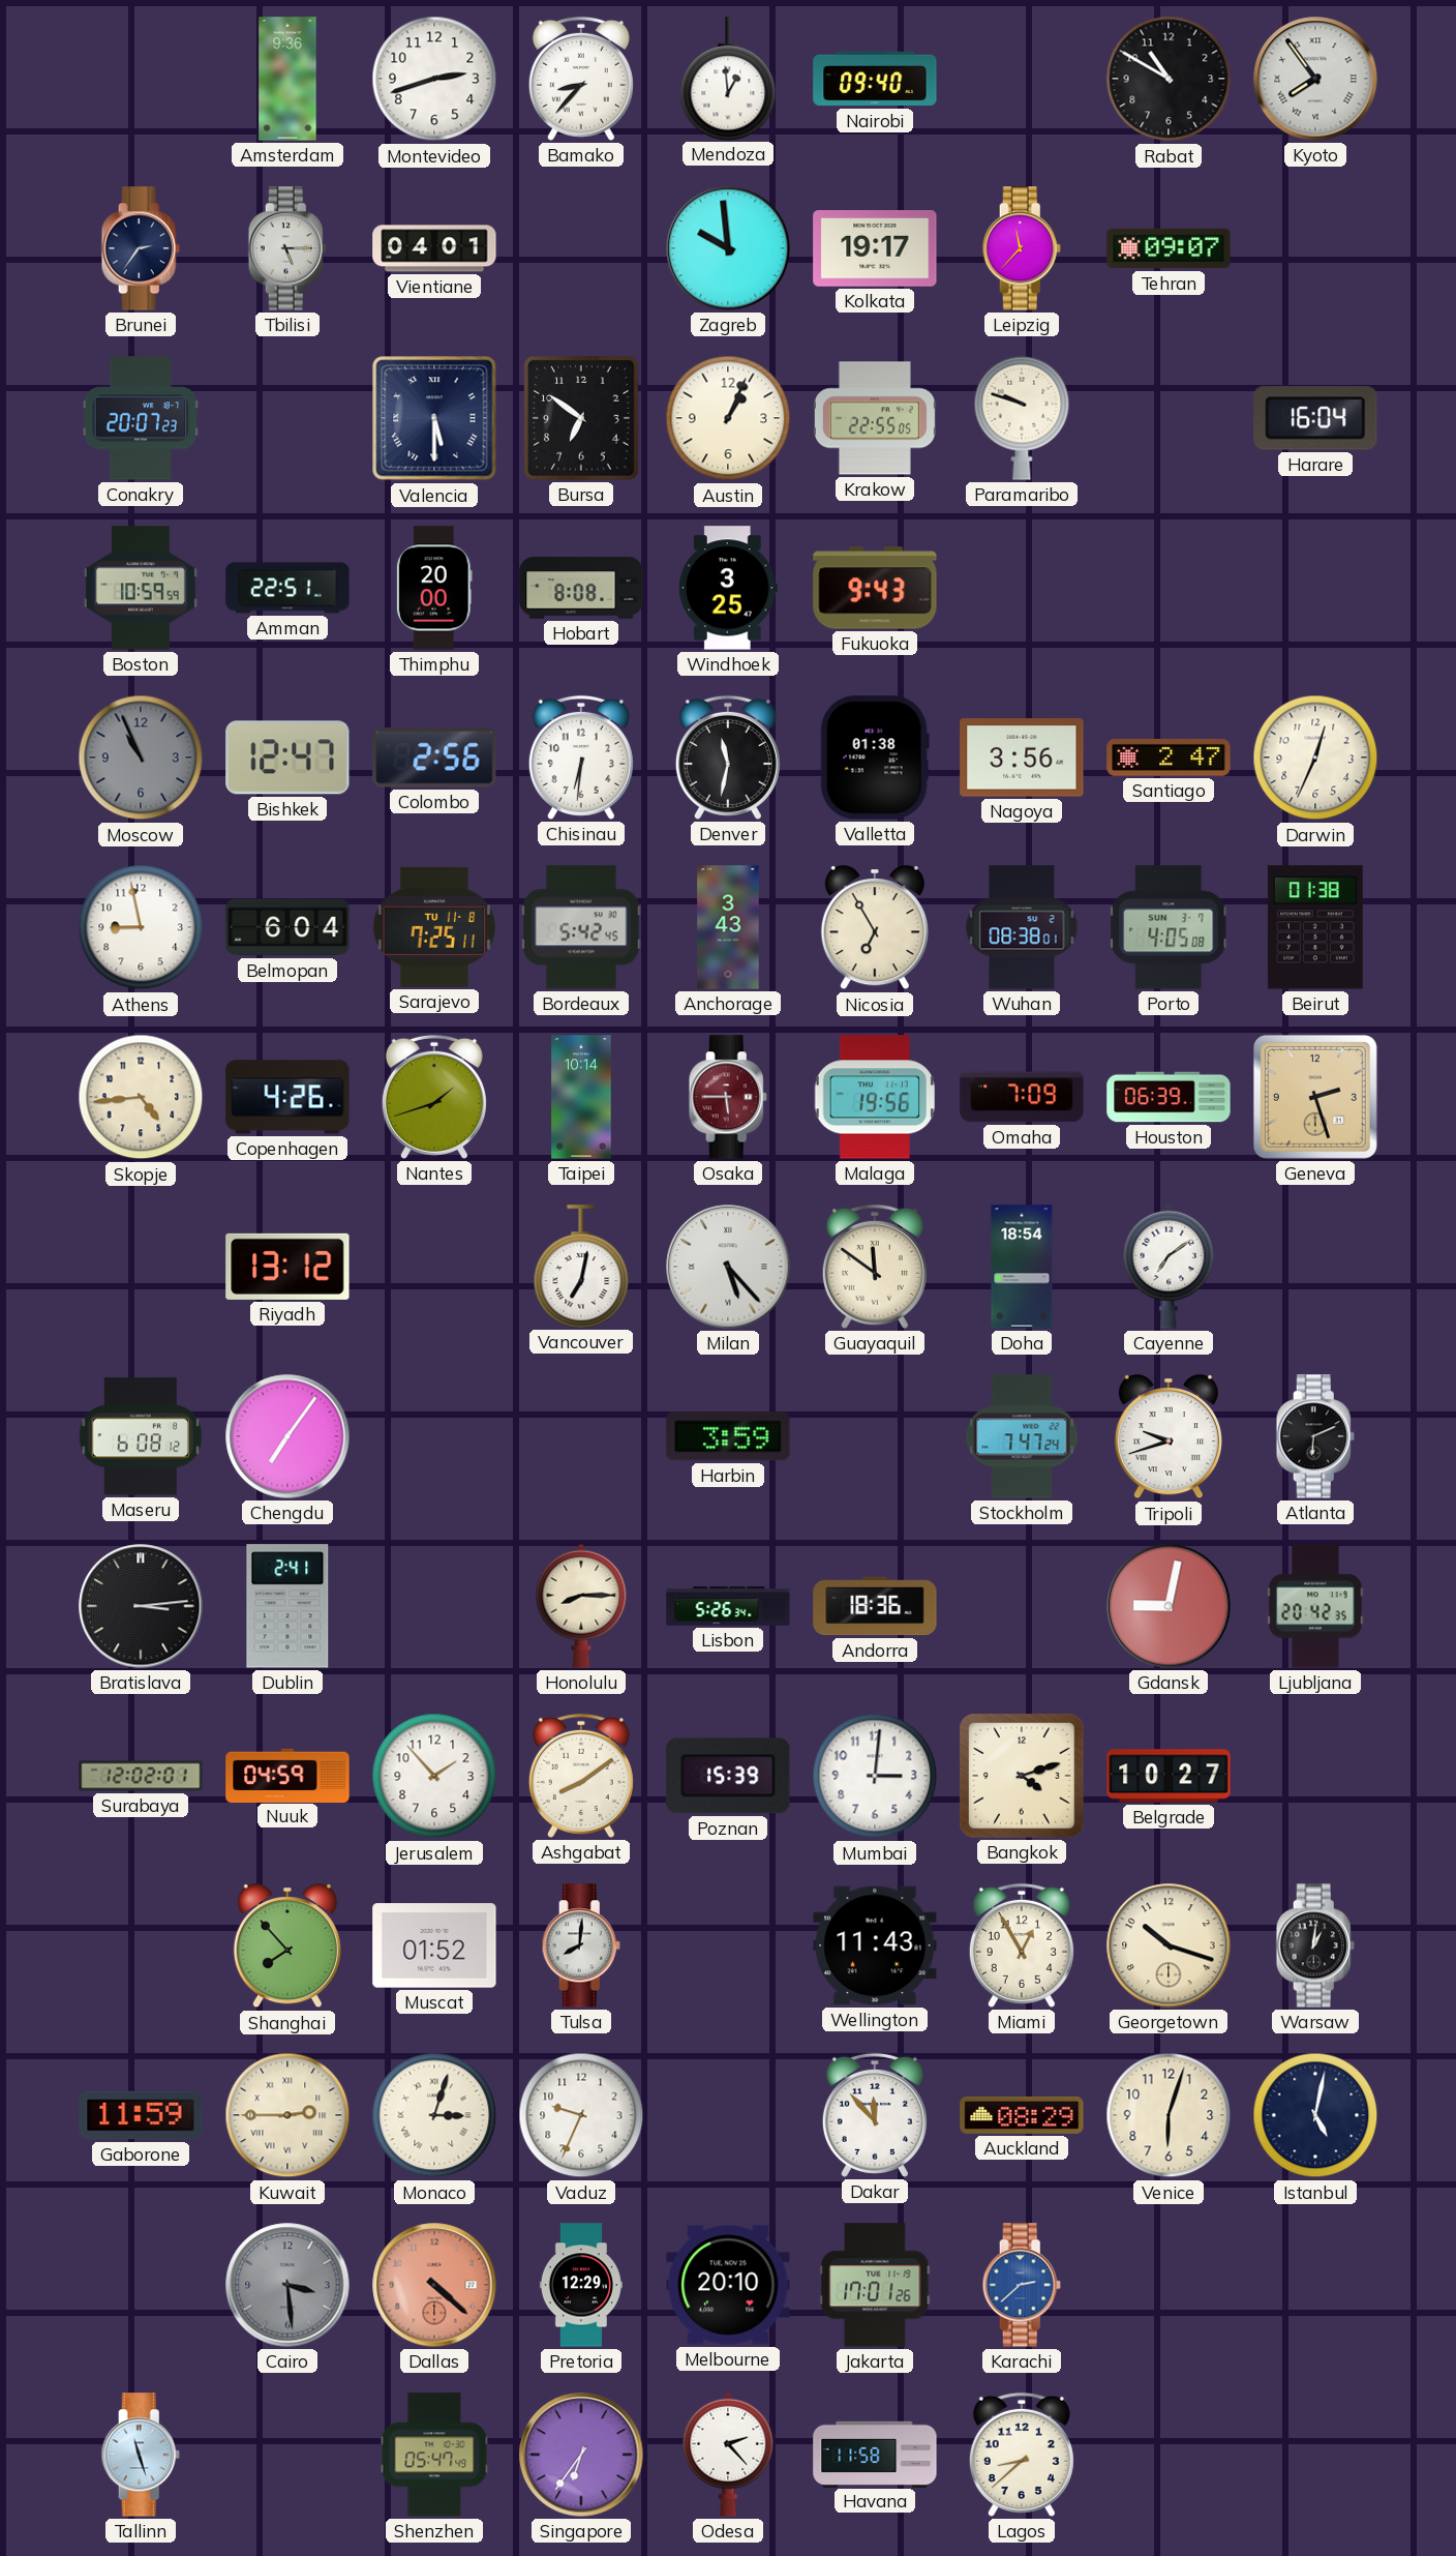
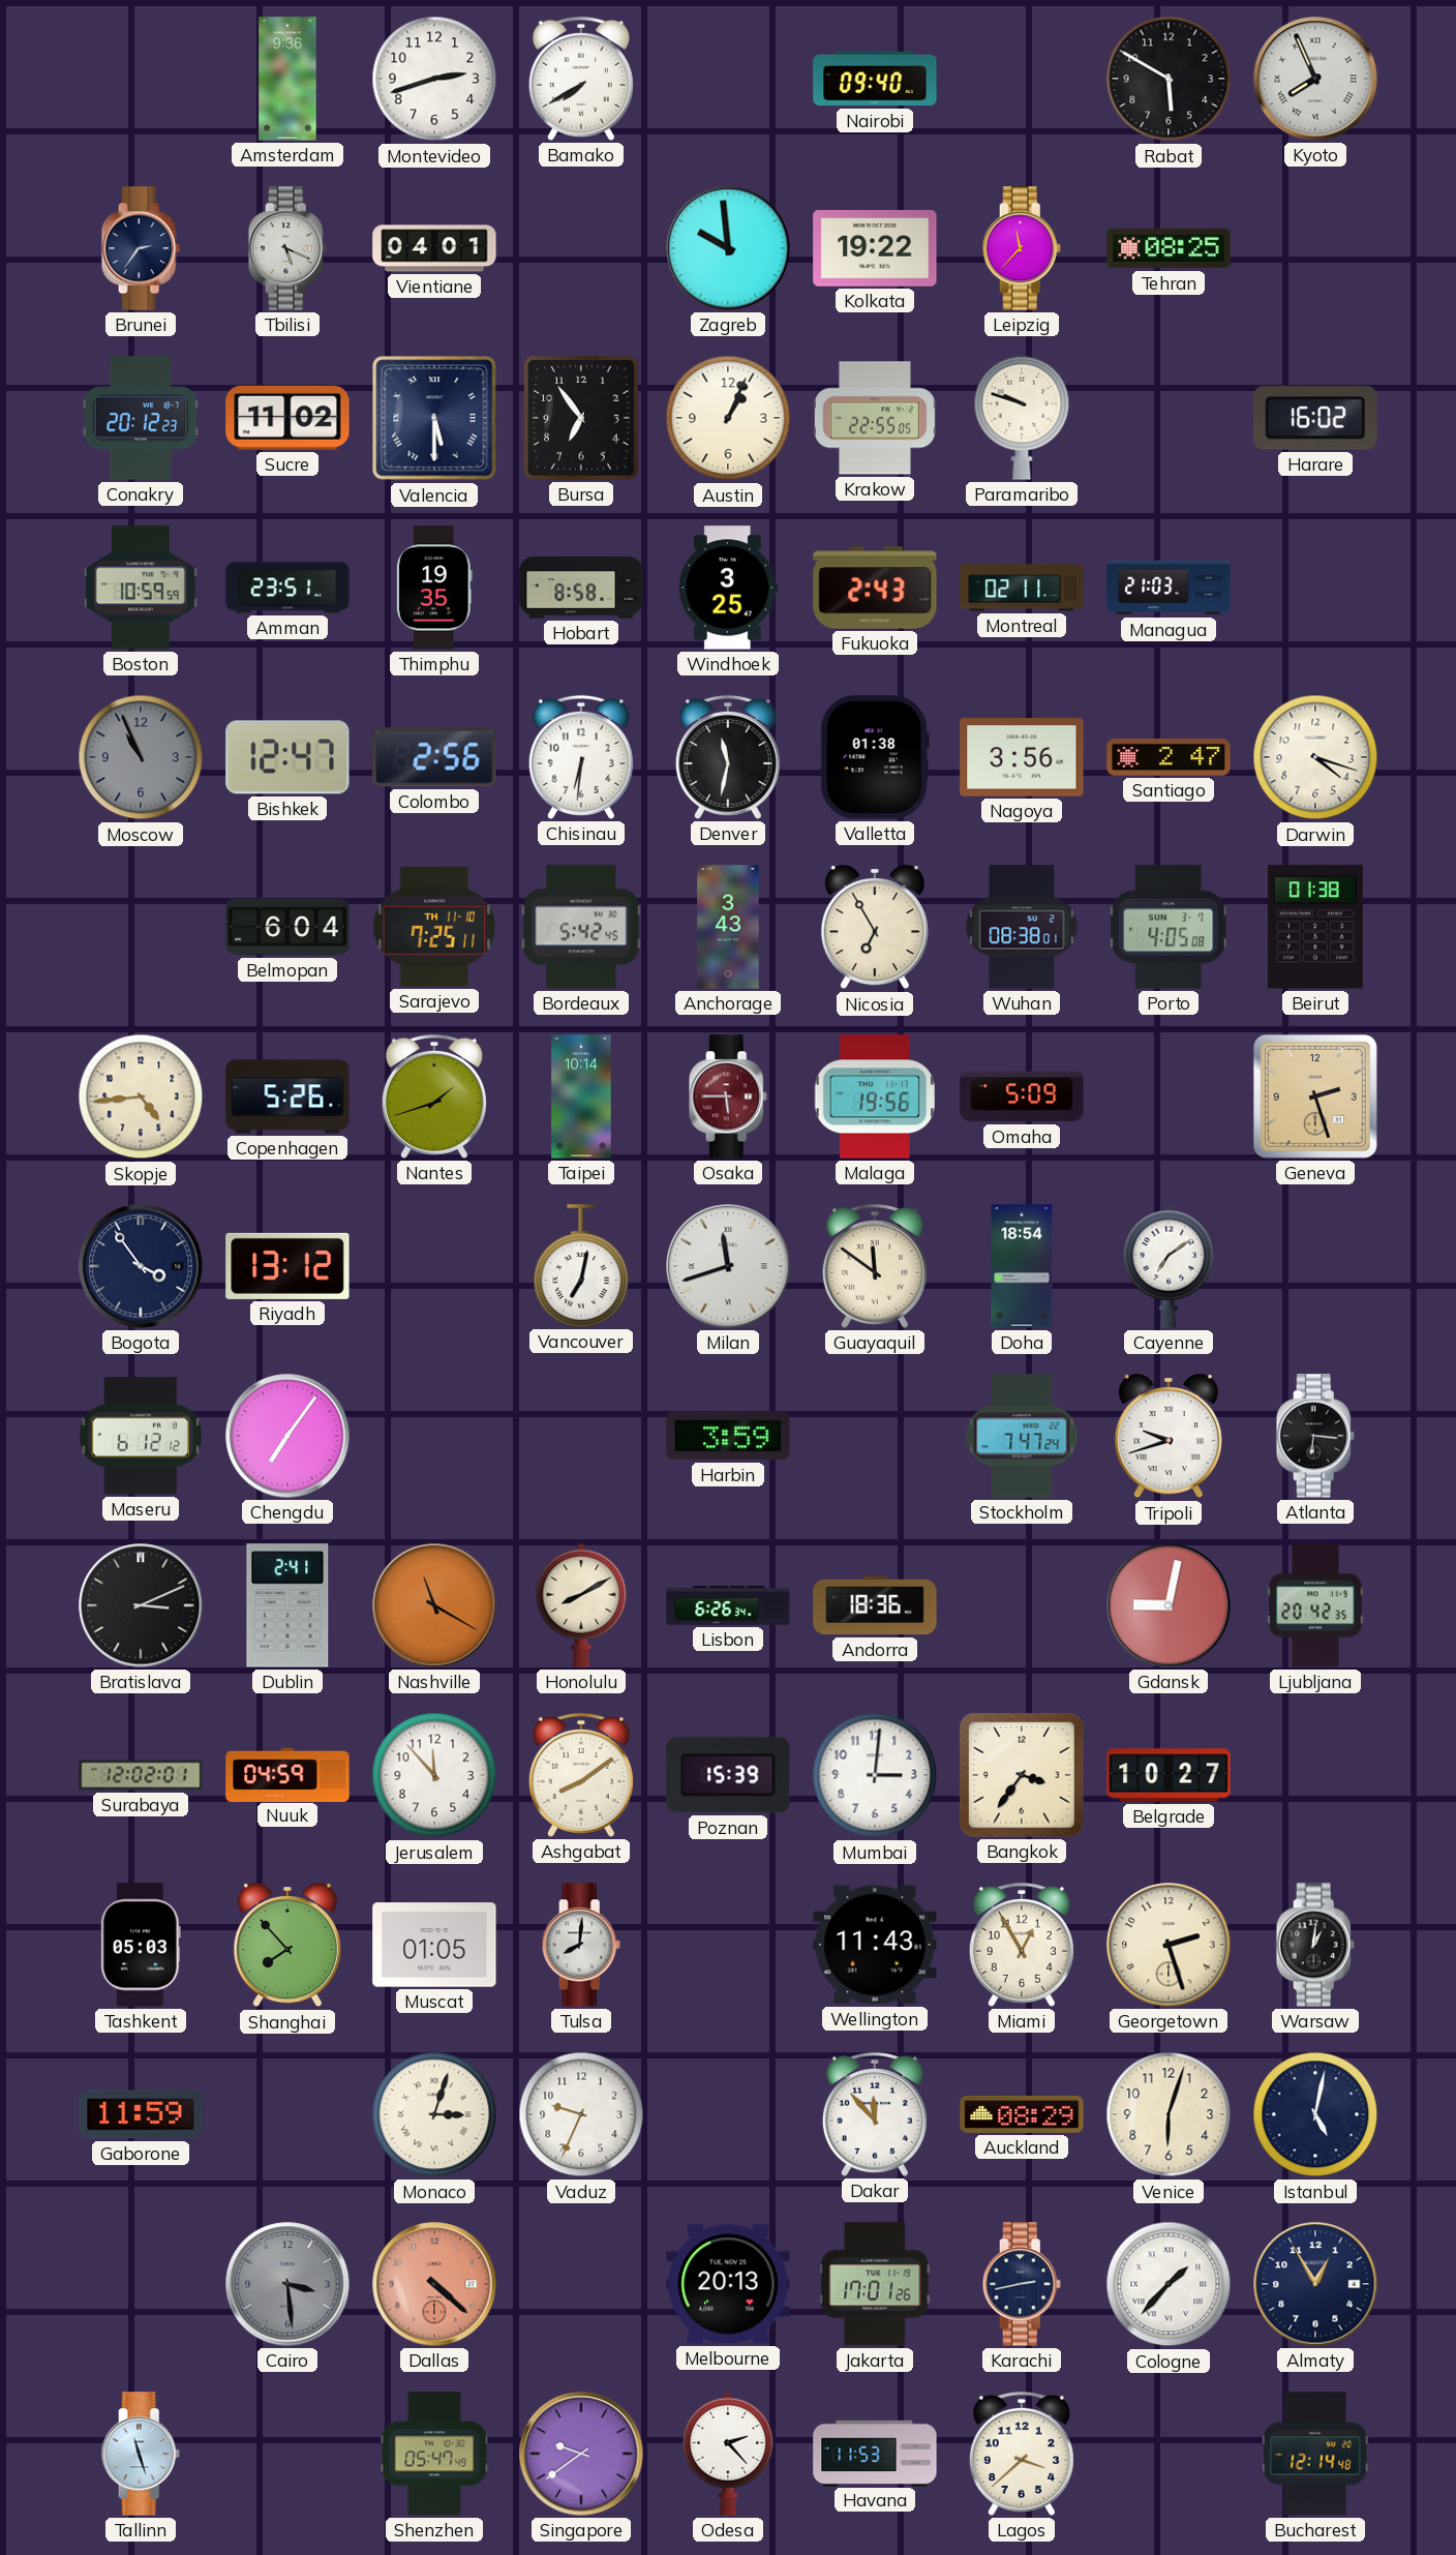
Bamako: 8:37 -> 7:40
Mendoza: 12:59 -> none
Rabat: 10:50 -> 5:50
Kyoto: 7:54 -> 7:56
Tbilisi: 5:15 -> 5:19
Kolkata: 19:17 -> 19:22
Tehran: 09:07 -> 08:25
Conakry: 20:07 -> 20:12
Sucre: none -> 11:02
Bursa: 6:51 -> 6:54
Harare: 16:04 -> 16:02
Amman: 22:51 -> 23:51
Thimphu: 20:00 -> 19:35
Hobart: 8:08 -> 8:58
Fukuoka: 9:43 -> 2:43
Montreal: none -> 02:11
Managua: none -> 21:03
Darwin: 12:34 -> 4:18
Athens: 8:58 -> none
Sarajevo date: TU 11-8 -> TH 11-10
Copenhagen: 4:26 -> 5:26
Omaha: 7:09 -> 5:09
Houston: 06:39 -> none
Bogota: none -> 3:54
Milan: 5:23 -> 11:42
Maseru: 6:08 -> 6:12
Atlanta: 6:11 -> 6:16
Bratislava: 3:14 -> 3:11
Nashville: none -> 11:20
Honolulu: 8:15 -> 8:10
Lisbon: 5:26 -> 6:26
Jerusalem: 1:53 -> 11:53
Bangkok: 4:12 -> 3:36
Tashkent: none -> 05:03
Muscat: 01:52 -> 01:05
Georgetown: 10:18 -> 2:27
Kuwait: 2:45 -> none
Pretoria: 12:29 -> none
Melbourne: 20:10 -> 20:13
Karachi: 2:38 -> 2:43
Karachi dial: blue -> navy
Cologne: none -> 1:37
Almaty: none -> 12:55
Singapore: 6:36 -> 9:39
Havana: 11:58 -> 11:53
Lagos: 8:38 -> 3:38
Bucharest: none -> 12:14
